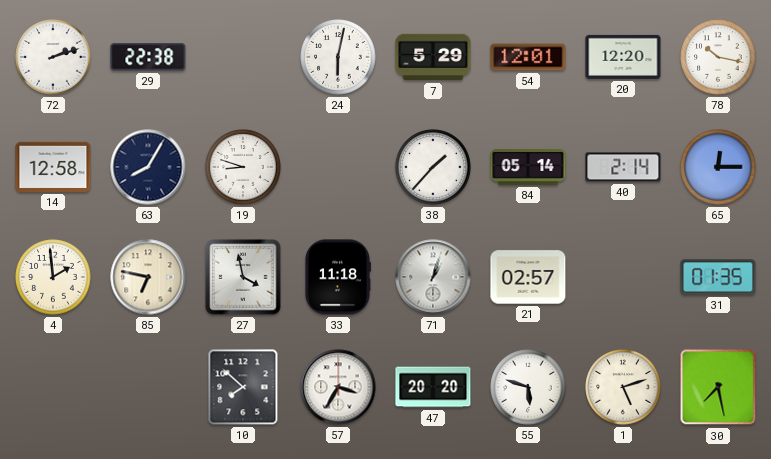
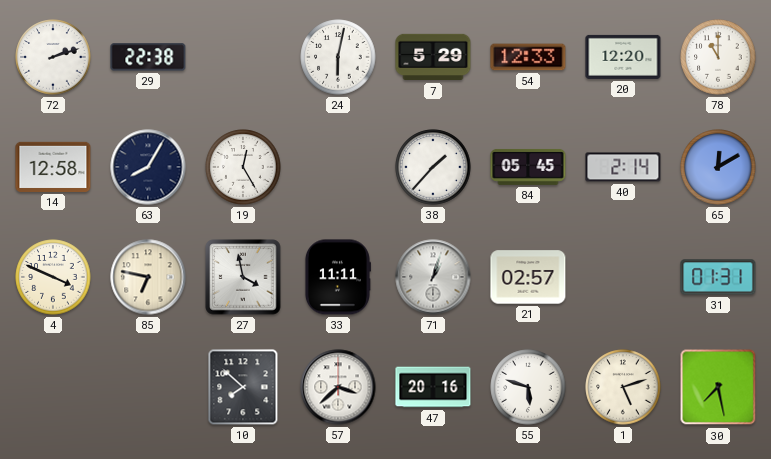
54: 12:01 -> 12:33
78: 10:17 -> 11:00
19: 8:48 -> 12:25
84: 05:14 -> 05:45
65: 12:15 -> 12:10
4: 1:59 -> 3:49
33: 11:18 -> 11:11
31: 01:35 -> 01:31
57: 3:35 -> 3:38
47: 20:20 -> 20:16
